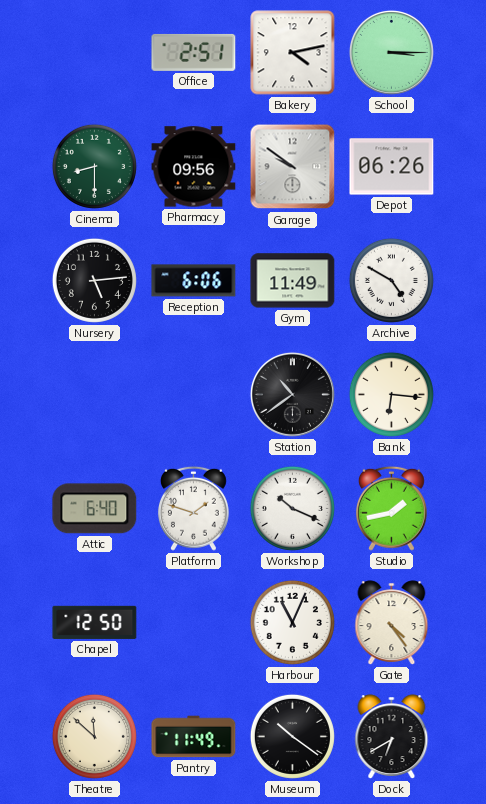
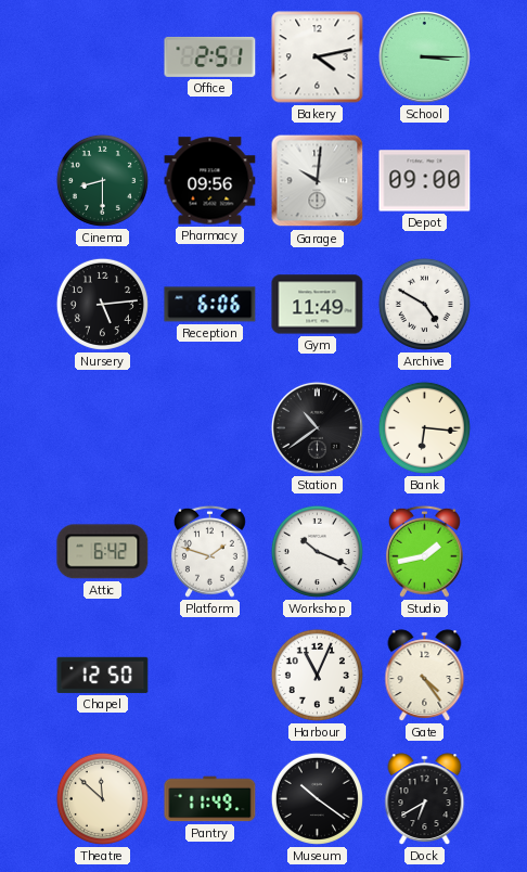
Garage: 9:51 -> 10:01
Depot: 06:26 -> 09:00
Attic: 6:40 -> 6:42
